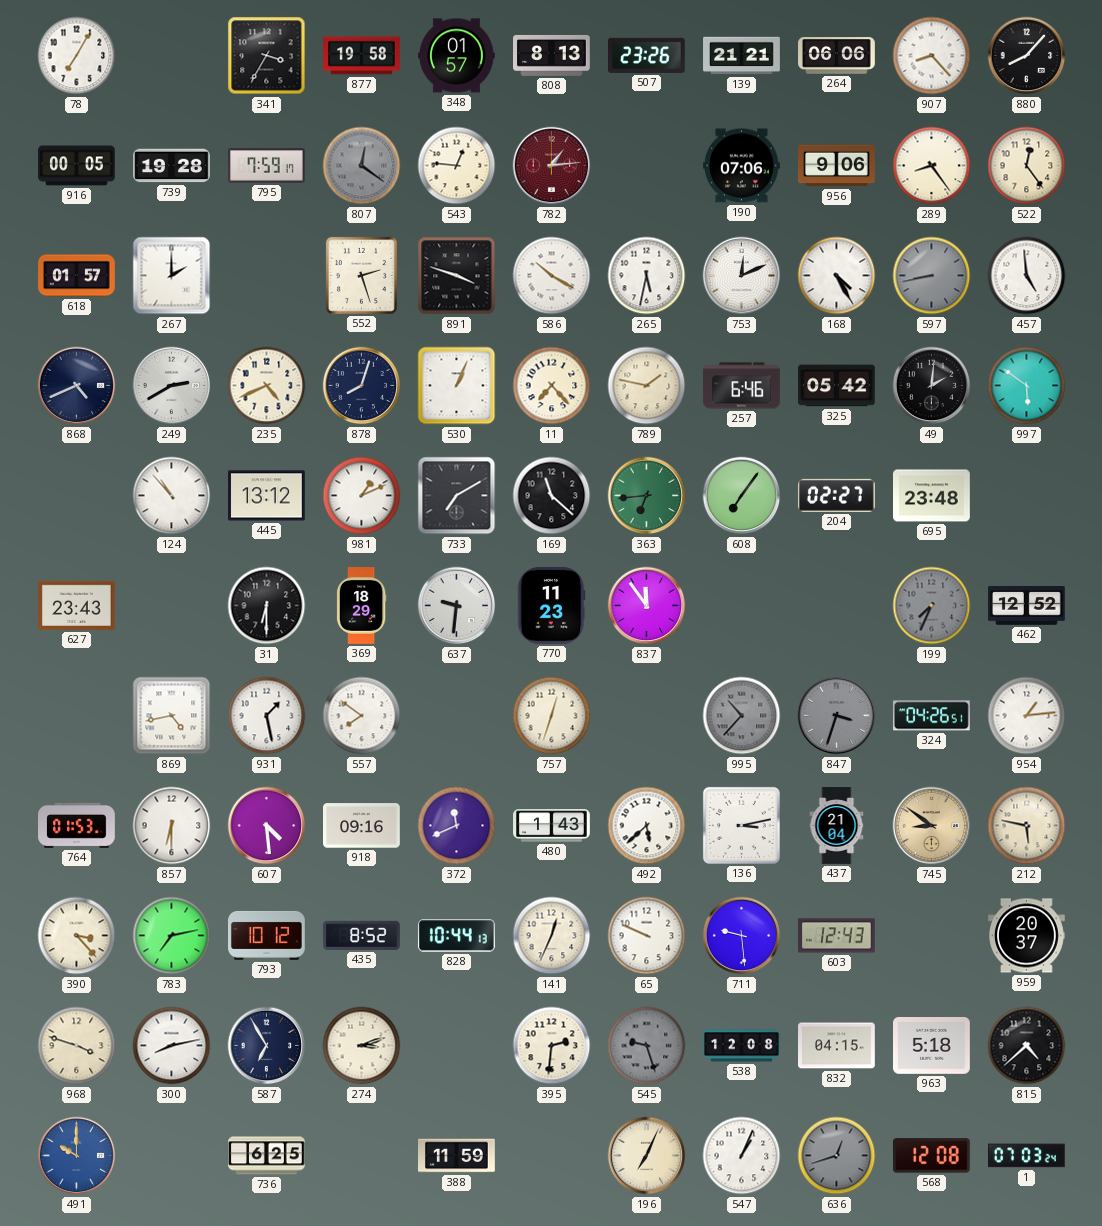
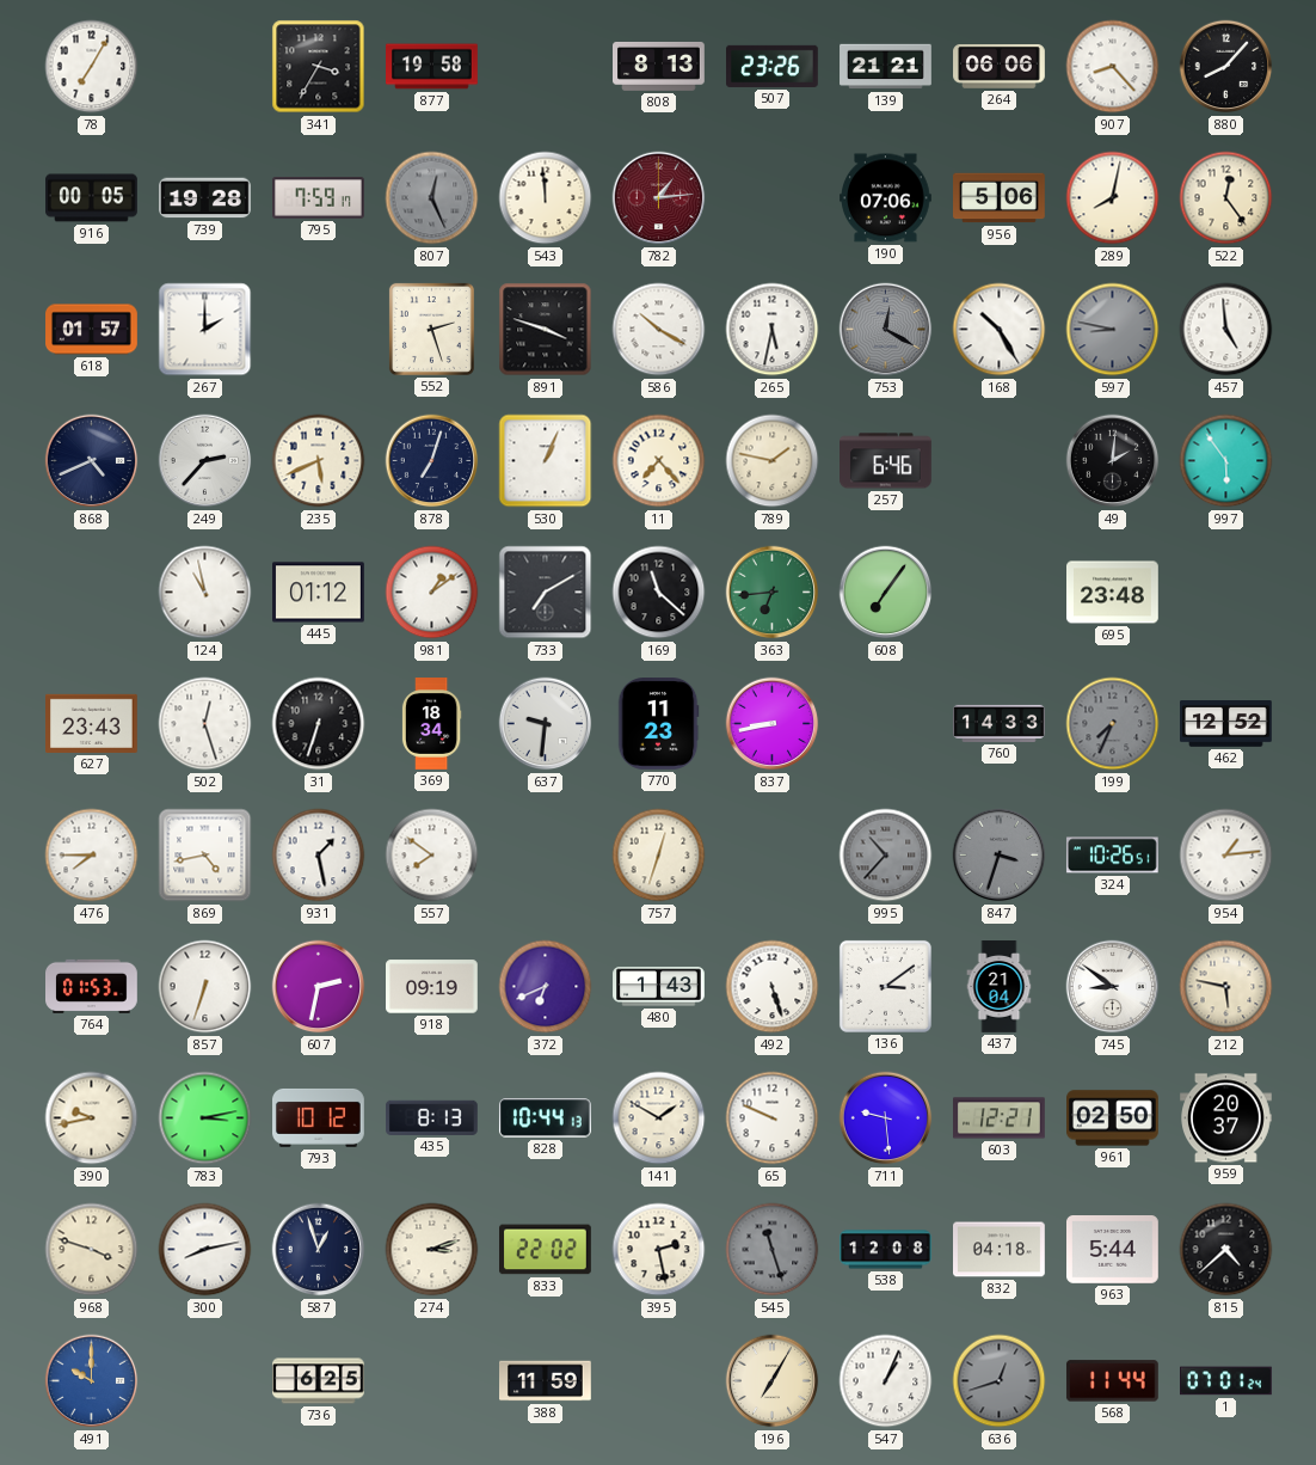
348: 01:57 -> none
807: 12:21 -> 12:26
543: 12:46 -> 11:59
956: 9:06 -> 5:06
289: 8:24 -> 8:02
753: 12:11 -> 12:20
753 dial: white -> grey
168: 4:25 -> 10:25
597: 8:43 -> 8:47
249: 2:40 -> 2:37
235: 4:41 -> 5:41
878: 8:03 -> 7:03
325: 05:42 -> none
997: 5:51 -> 5:54
124: 10:53 -> 10:58
445: 13:12 -> 01:12
981: 1:11 -> 1:09
204: 02:27 -> none
502: none -> 12:27
31: 6:30 -> 6:33
369: 18:29 -> 18:34
837: 11:54 -> 8:43
760: none -> 14:33
476: none -> 7:45
324: 04:26 -> 10:26
857: 6:30 -> 6:33
607: 4:29 -> 2:32
918: 09:16 -> 09:19
372: 11:41 -> 6:41
492: 5:38 -> 5:27
136: 3:13 -> 3:09
745 dial: champagne -> white
390: 3:23 -> 9:43
783: 7:13 -> 3:13
435: 8:52 -> 8:13
141: 12:34 -> 1:50
603: 12:43 -> 12:21
961: none -> 02:50
587: 6:55 -> 12:57
833: none -> 22:02
395: 2:31 -> 2:28
545: 9:27 -> 11:27
832: 04:15 -> 04:18
963: 5:18 -> 5:44
196: 7:04 -> 7:05
568: 12:08 -> 11:44
1: 07:03 -> 07:01
